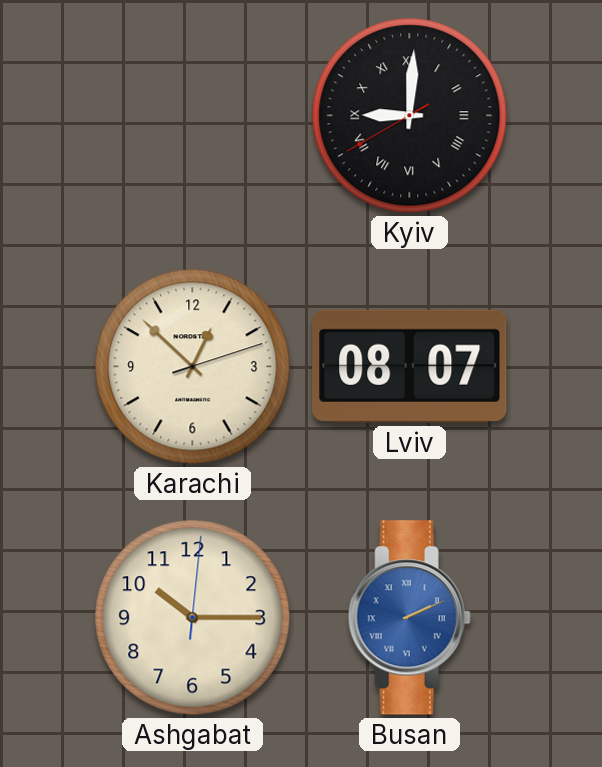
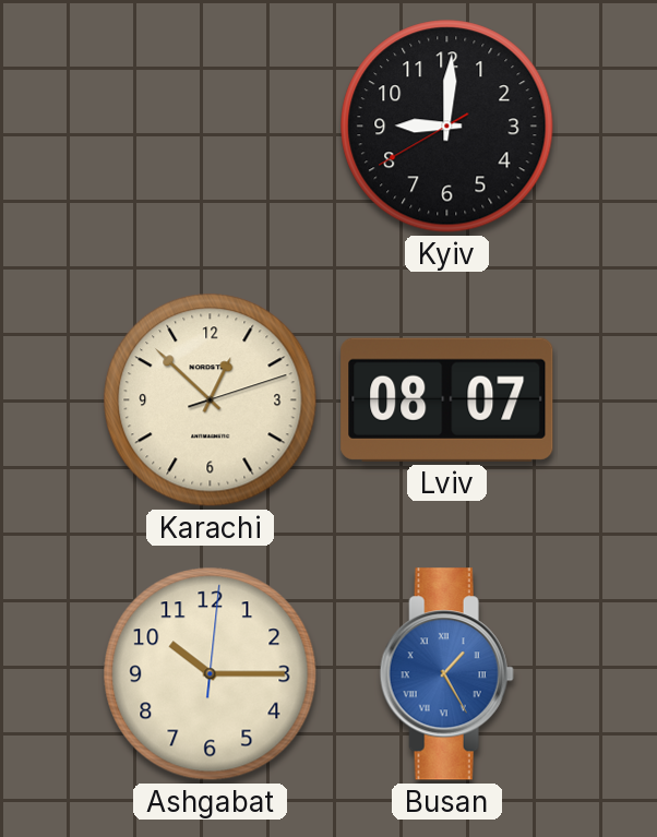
Kyiv numerals: Roman -> Arabic
Busan: 2:11 -> 1:25
